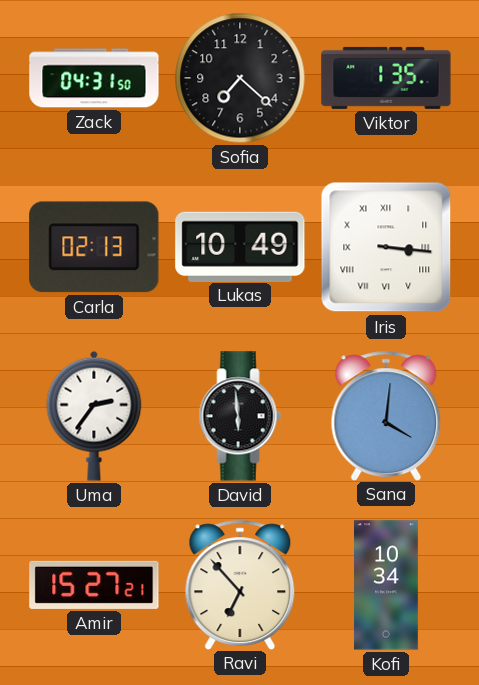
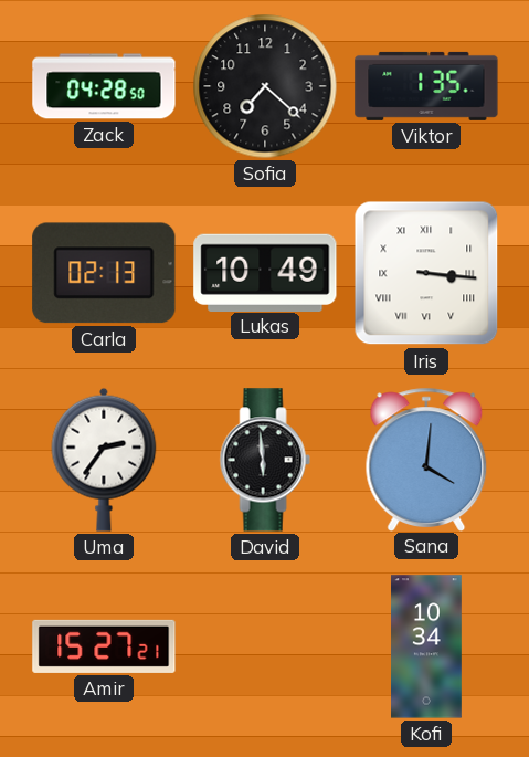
Zack: 04:31 -> 04:28
Ravi: 6:53 -> none
